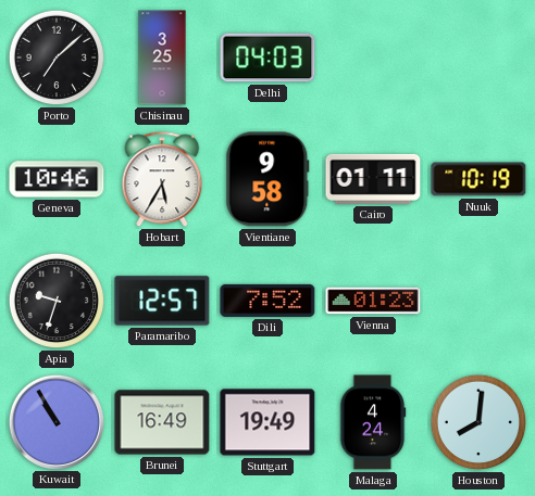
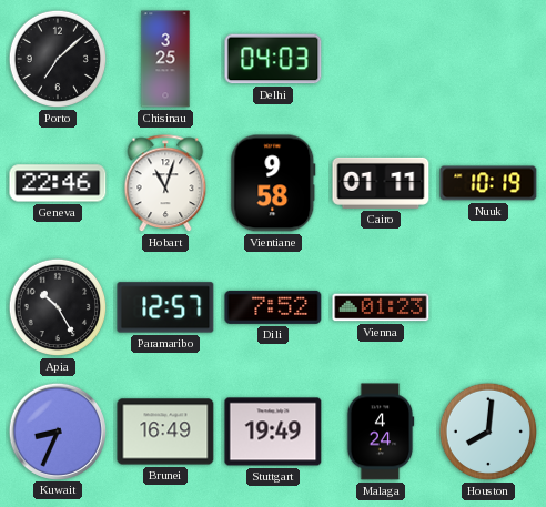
Geneva: 10:46 -> 22:46
Hobart: 5:35 -> 11:03
Apia: 9:33 -> 10:25
Kuwait: 10:55 -> 8:34
